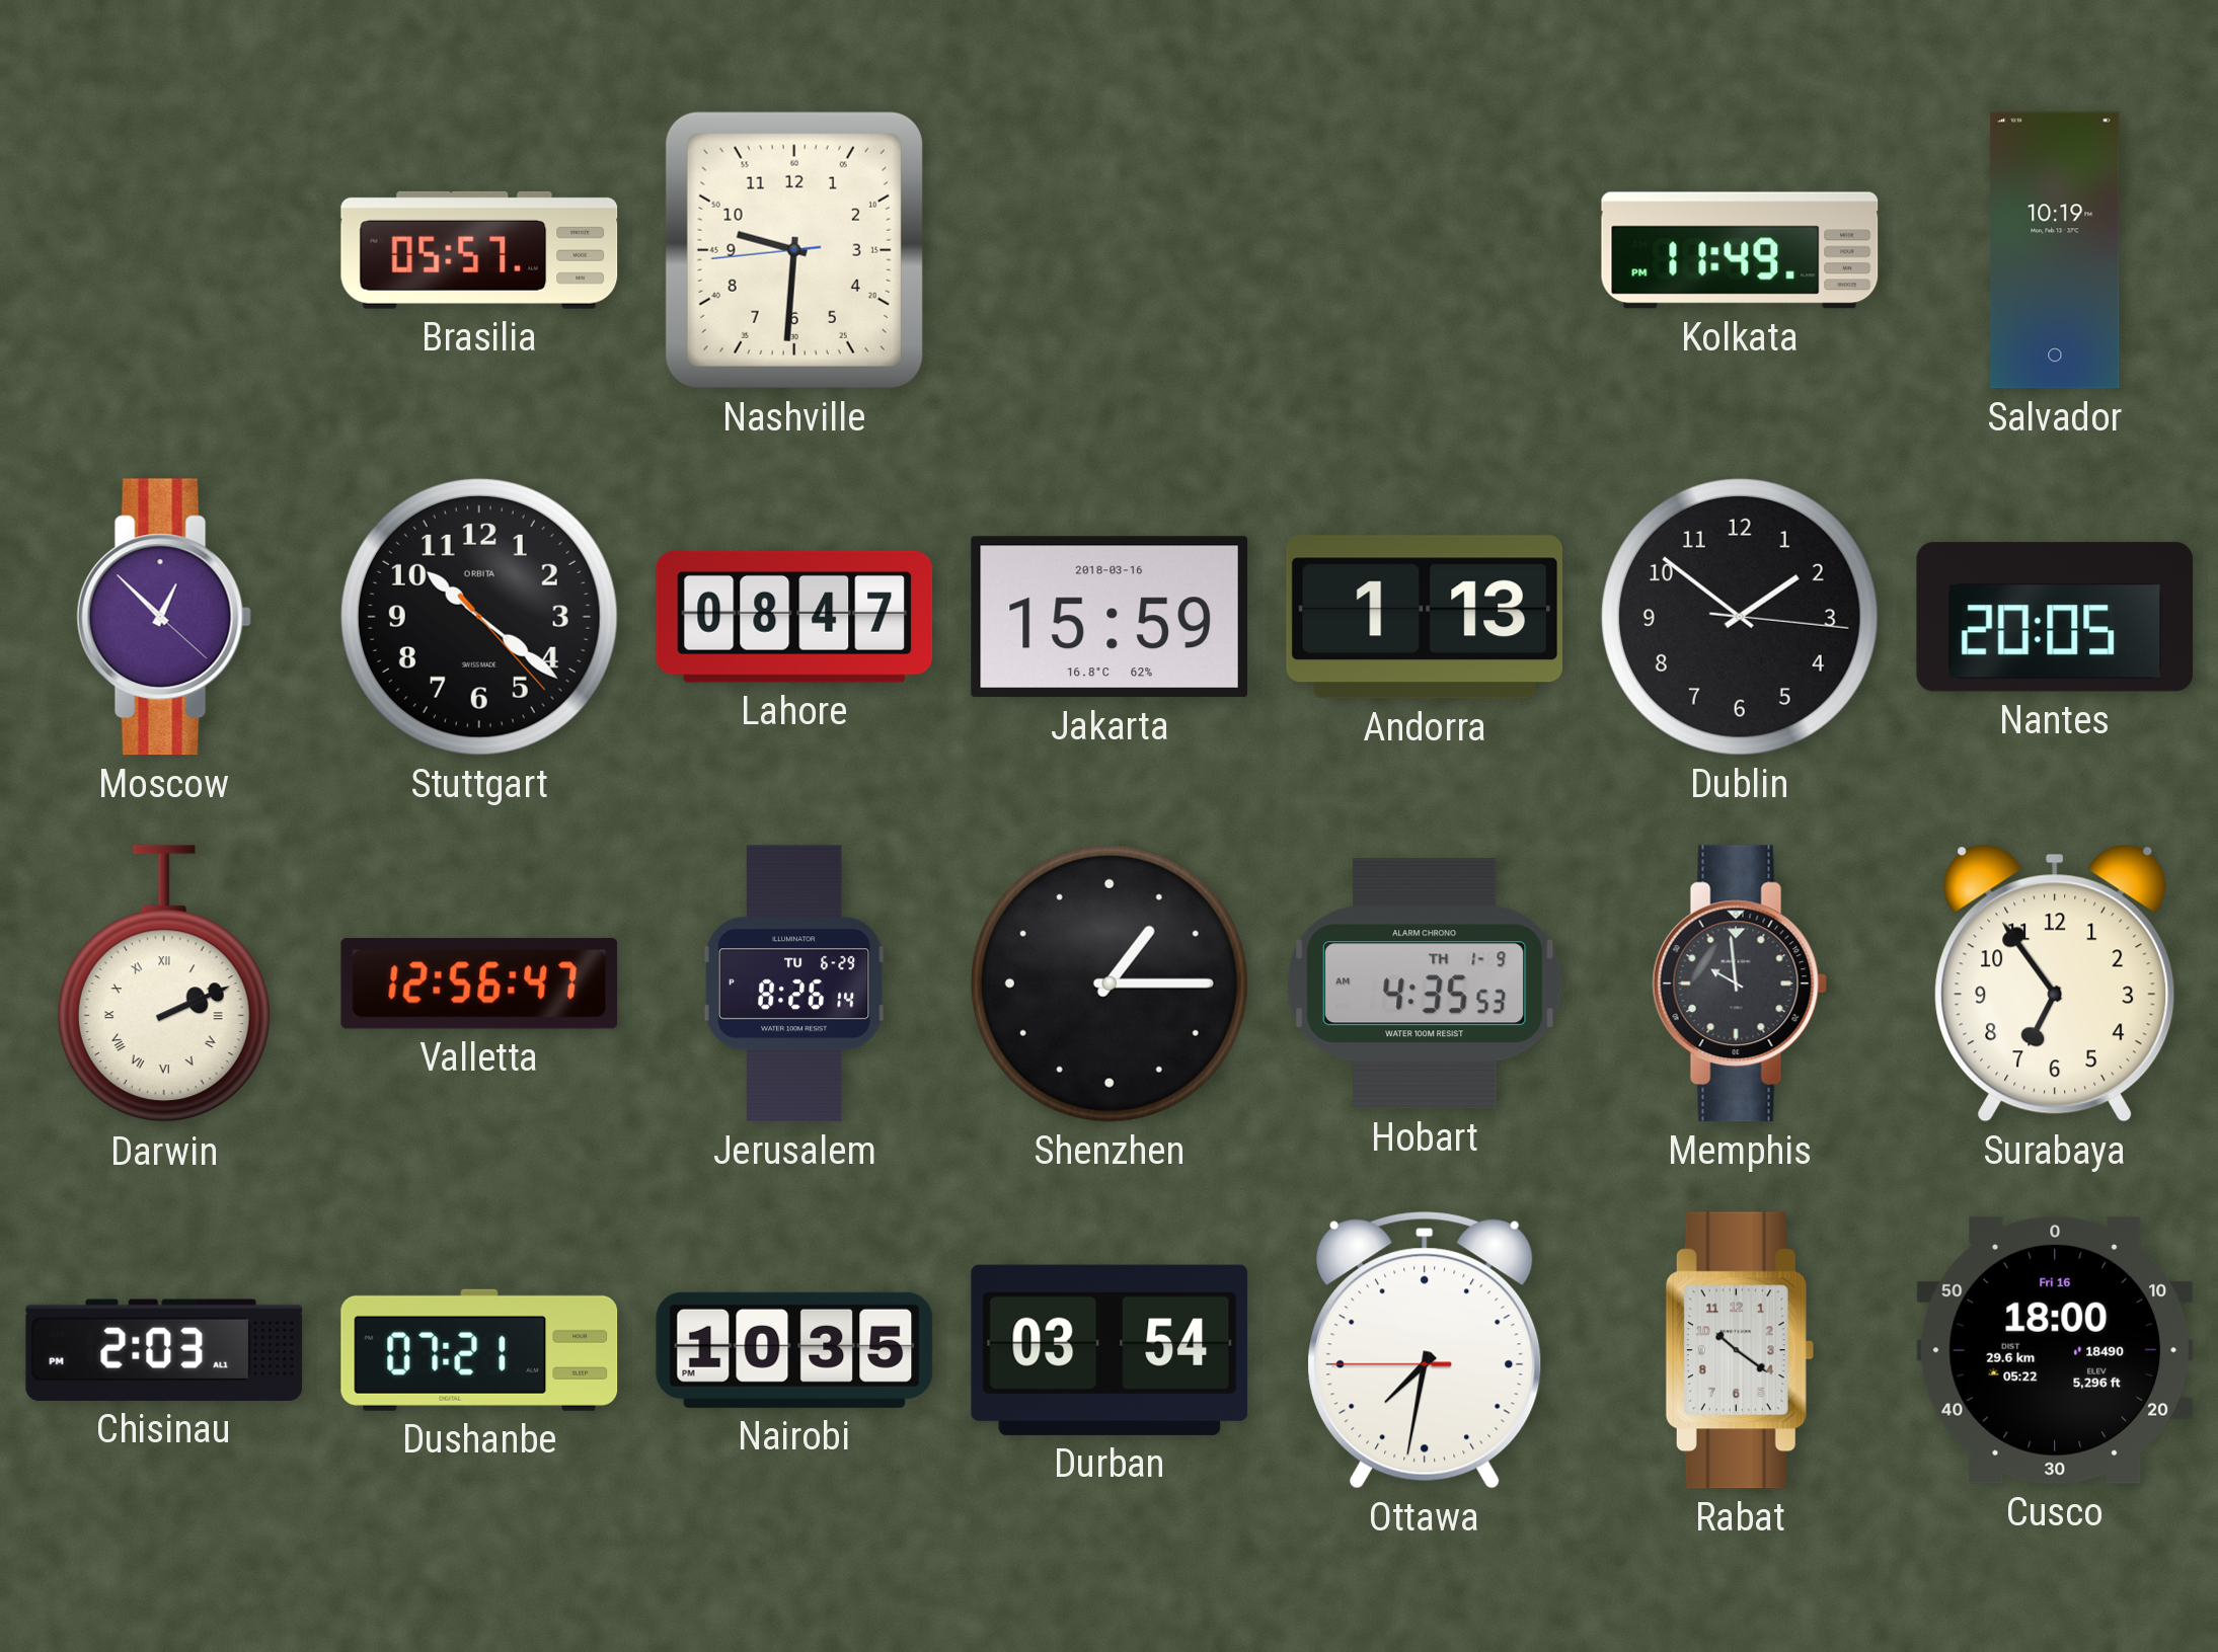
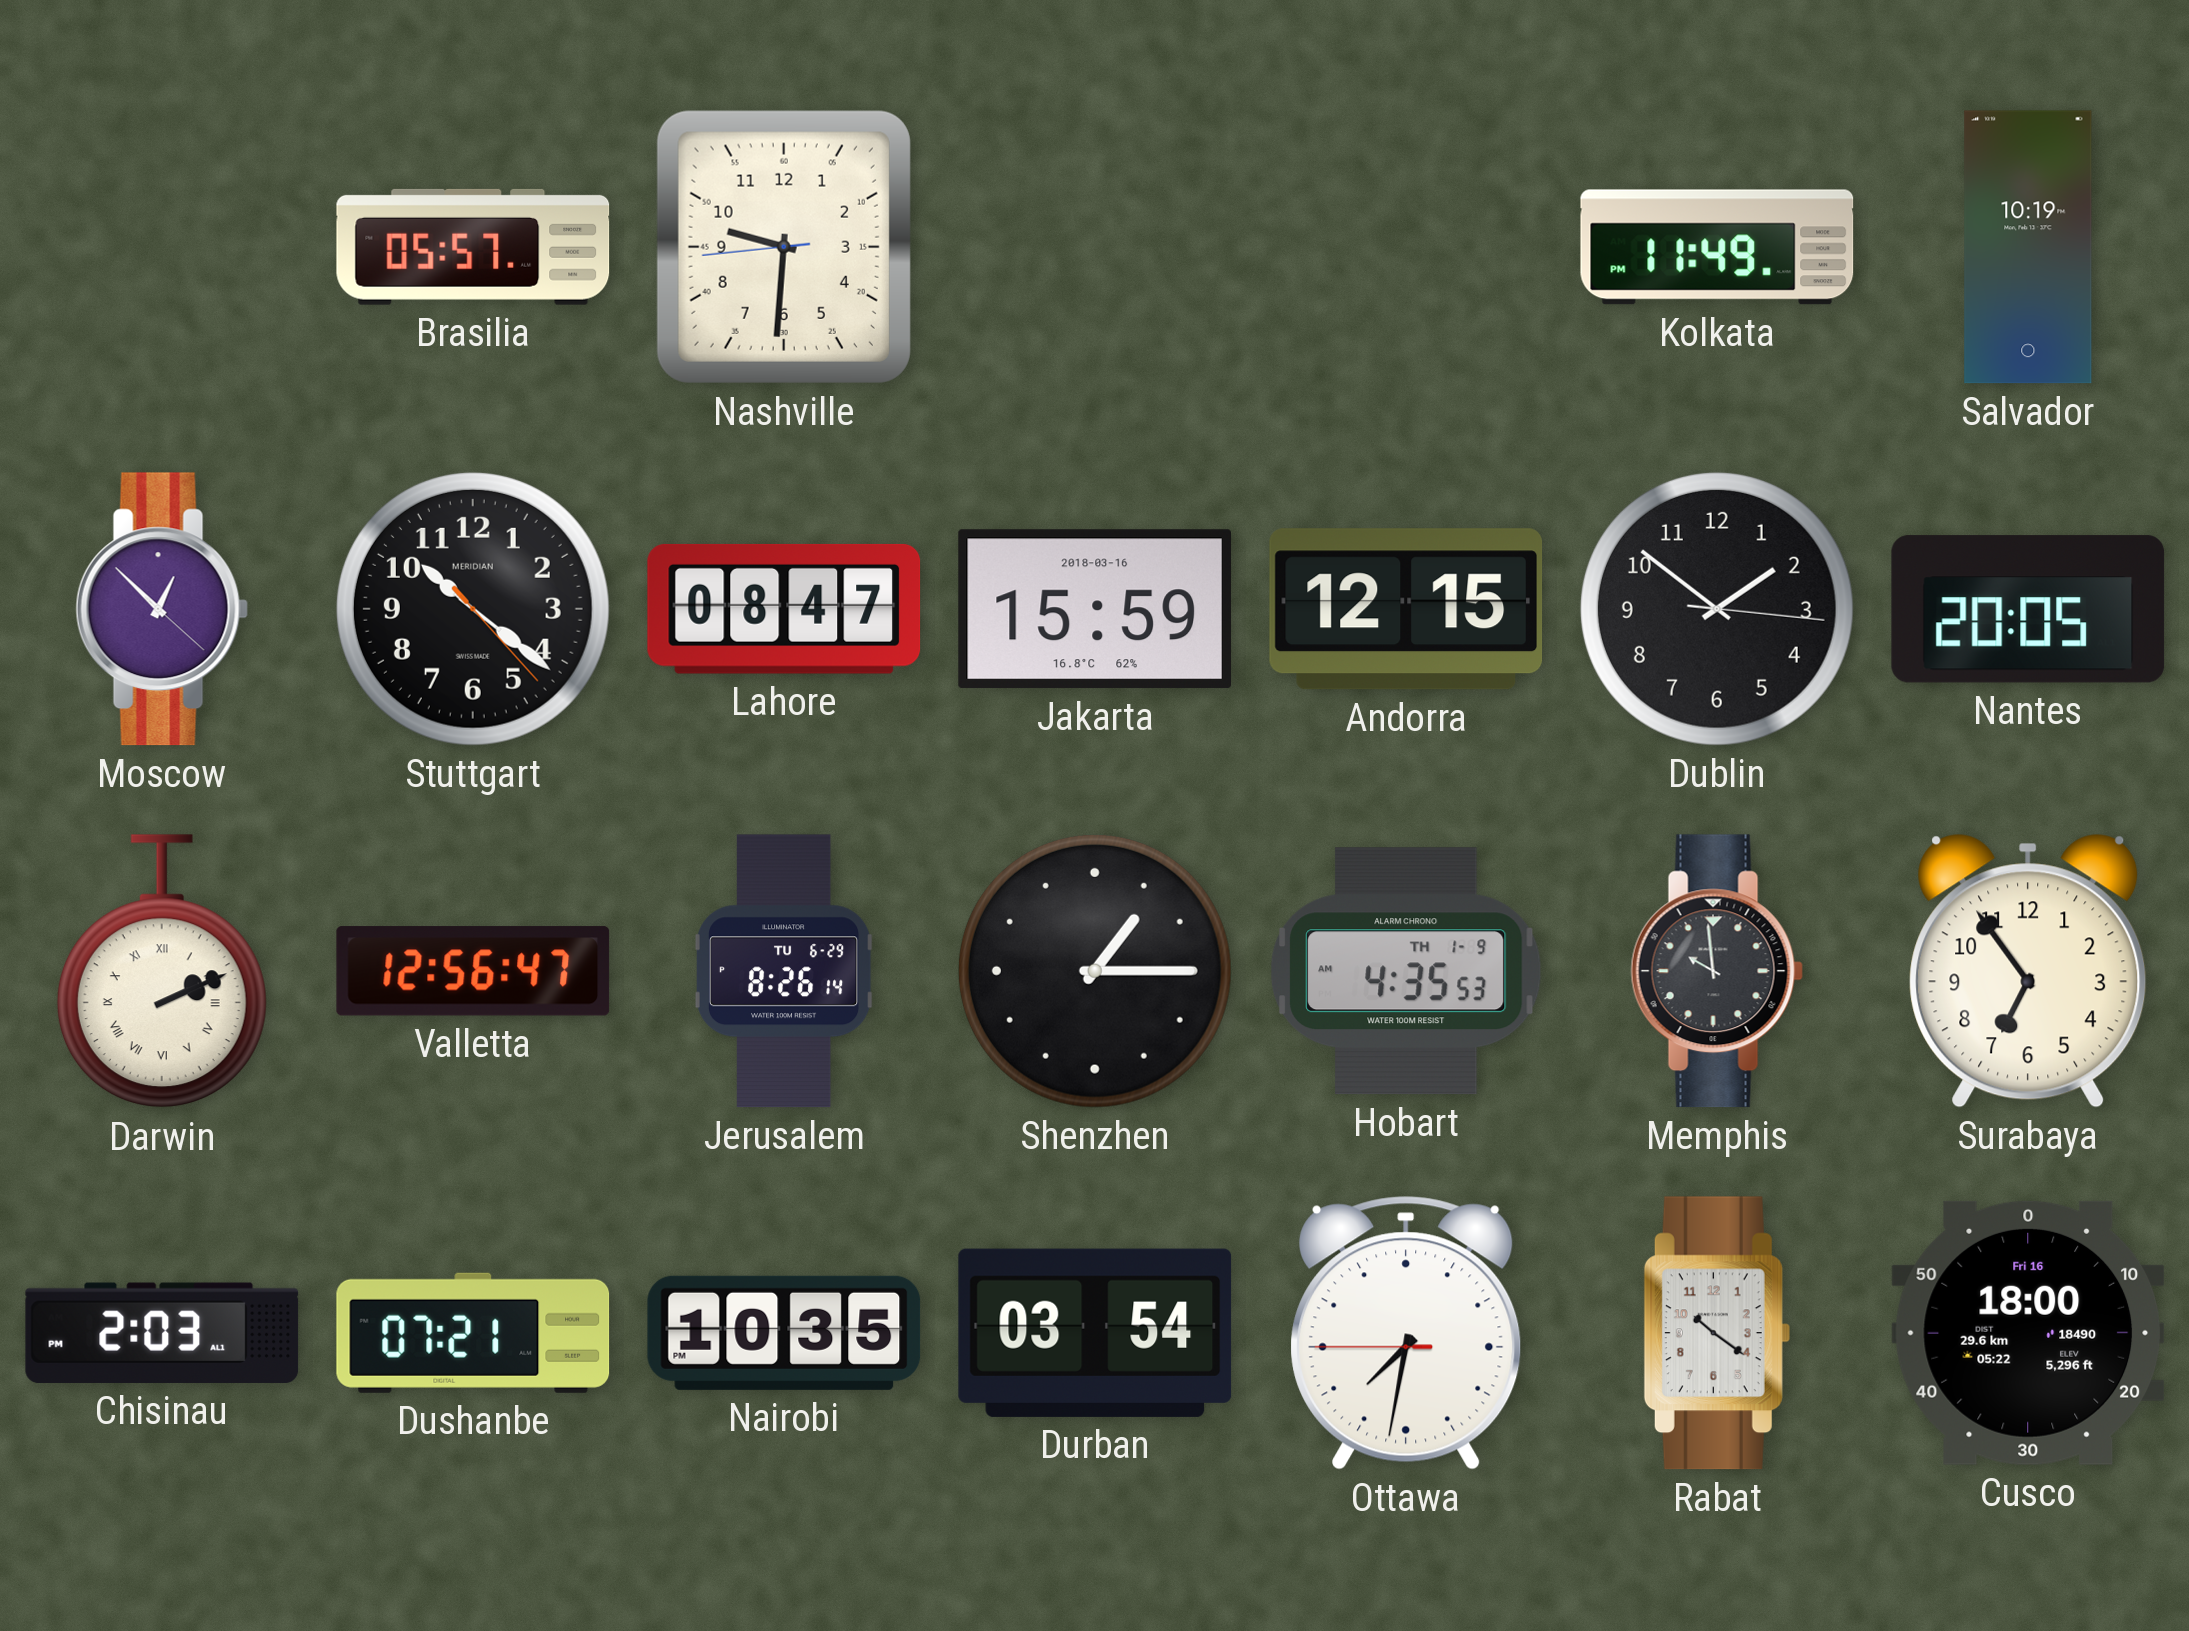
Stuttgart brand: ORBITA -> MERIDIAN
Andorra: 1:13 -> 12:15
